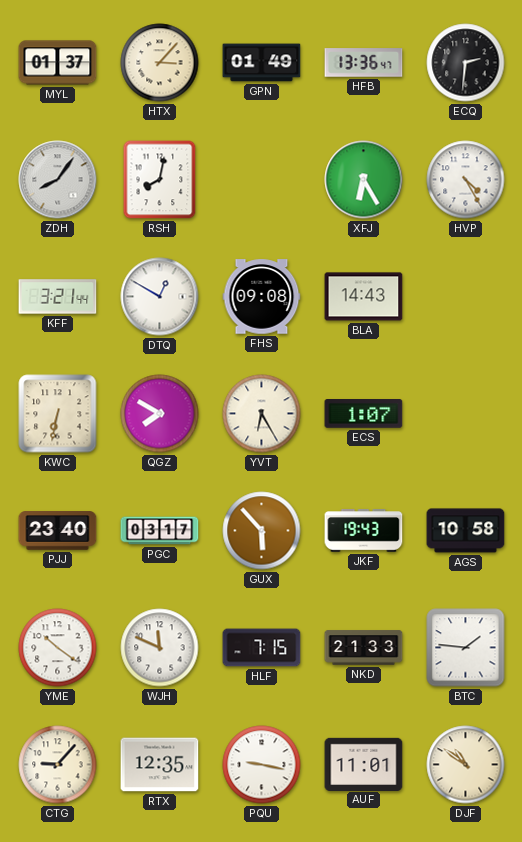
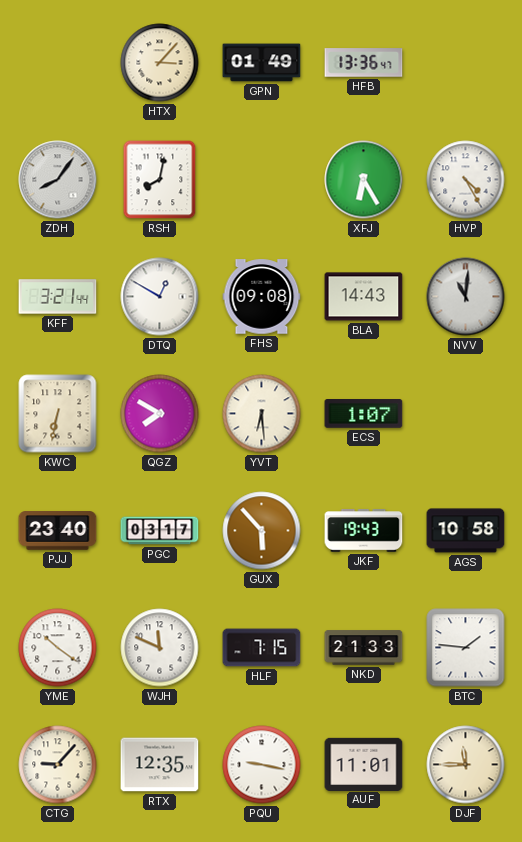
MYL: 01:37 -> none
ECQ: 2:31 -> none
NVV: none -> 11:01
YVT: 6:25 -> 6:29
DJF: 10:51 -> 11:45
